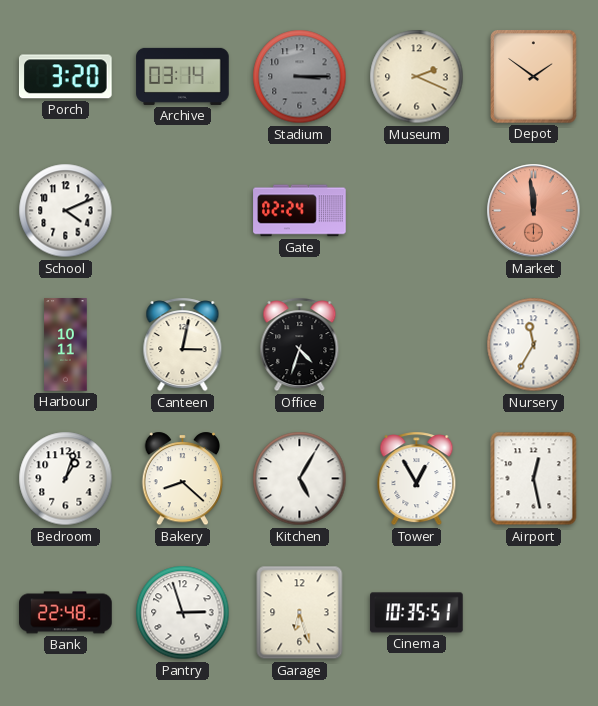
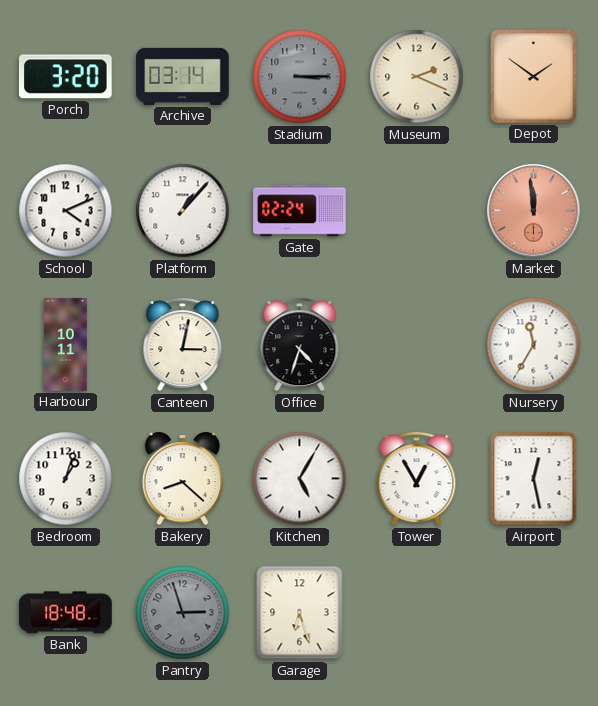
Platform: none -> 1:07
Bank: 22:48 -> 18:48
Pantry dial: white -> grey
Cinema: 10:35 -> none
